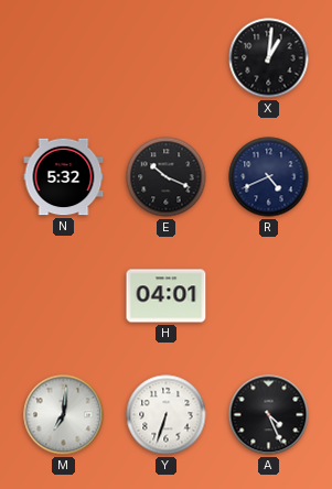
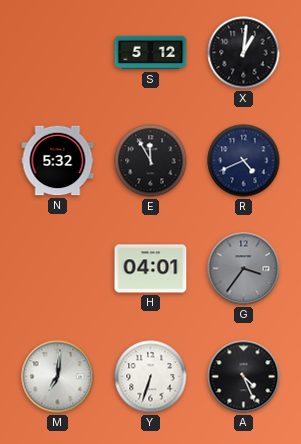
S: none -> 5:12
E: 10:19 -> 11:55
G: none -> 3:36
